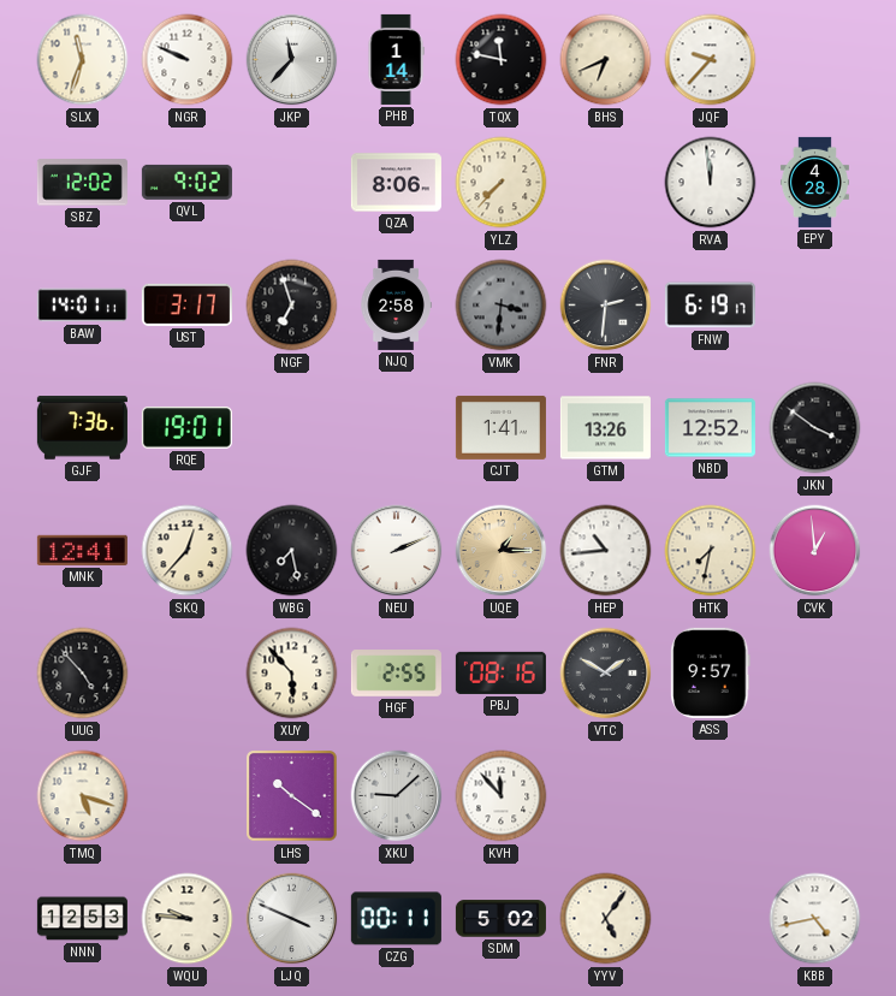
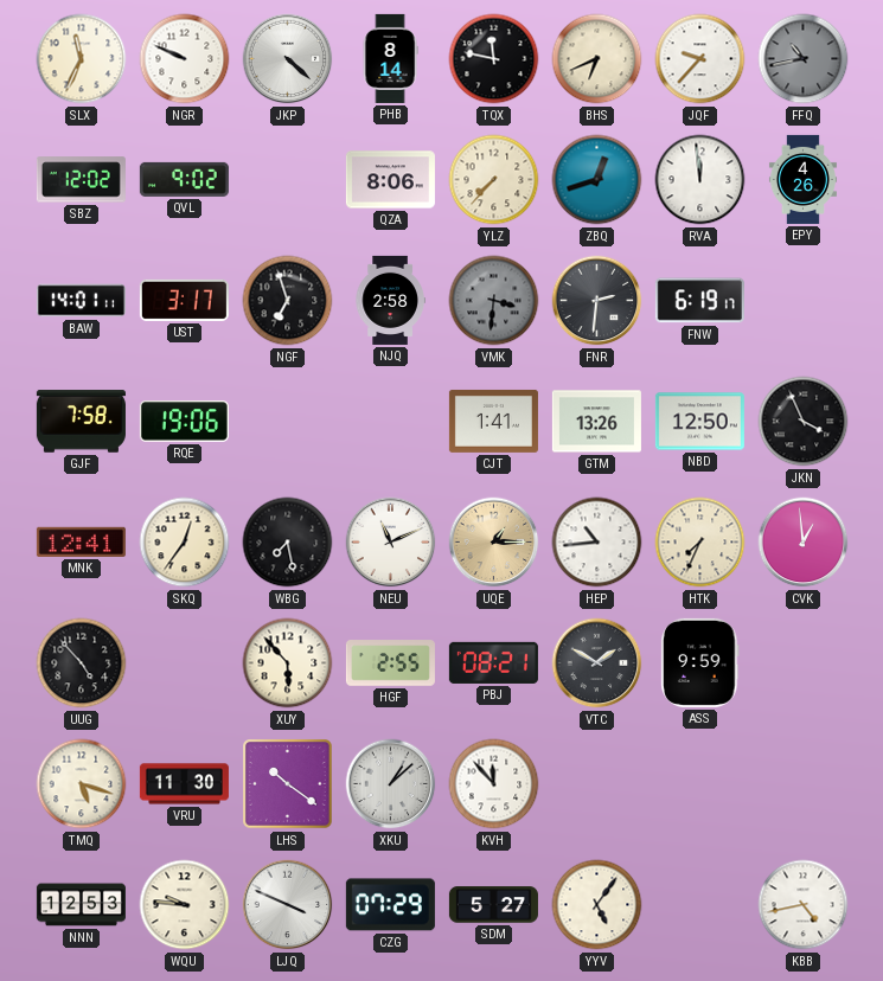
SLX: 11:33 -> 11:34
JKP: 11:37 -> 4:22
PHB: 1:14 -> 8:14
FFQ: none -> 10:43
ZBQ: none -> 12:42
EPY: 4:28 -> 4:26
GJF: 7:36 -> 7:58
RQE: 19:01 -> 19:06
NBD: 12:52 -> 12:50
JKN: 3:51 -> 3:56
SKQ: 12:37 -> 12:36
NEU: 2:11 -> 11:11
HTK: 7:32 -> 7:34
PBJ: 08:16 -> 08:21
ASS: 9:57 -> 9:59
VRU: none -> 11:30
XKU: 9:08 -> 1:08
CZG: 00:11 -> 07:29
SDM: 5:02 -> 5:27
